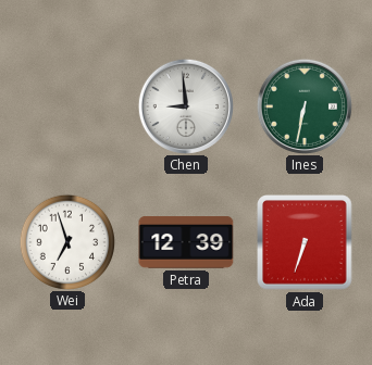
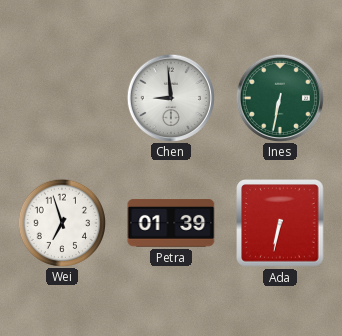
Petra: 12:39 -> 01:39
Ada: 6:33 -> 6:32
